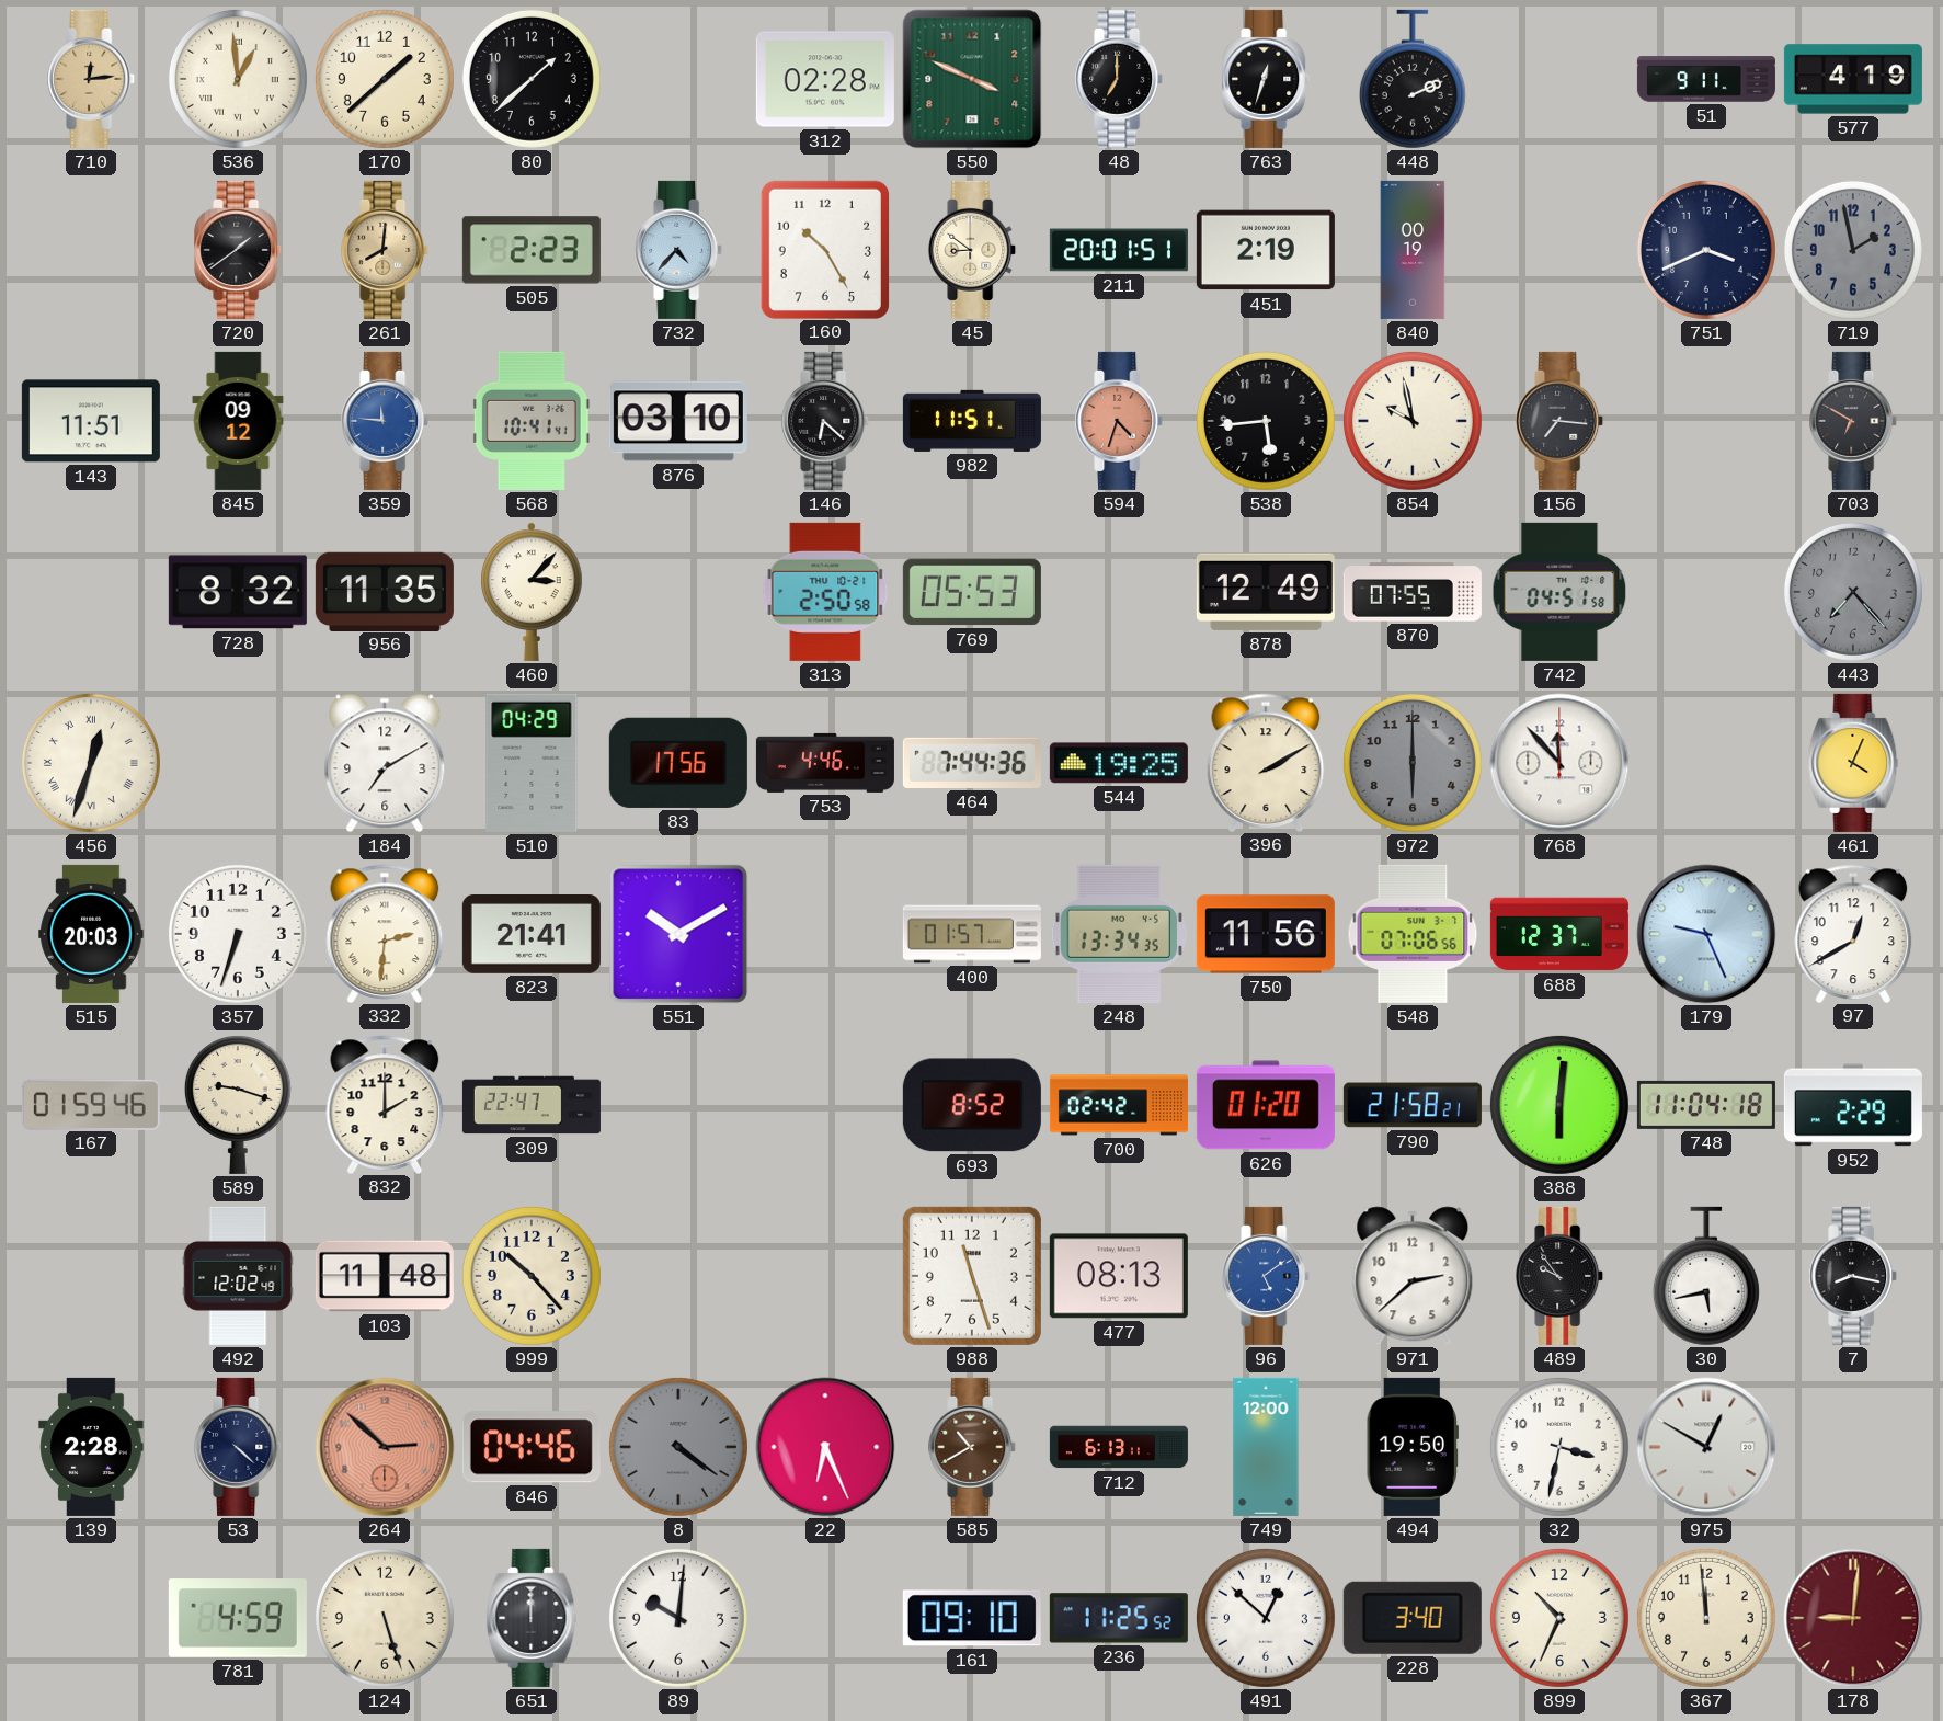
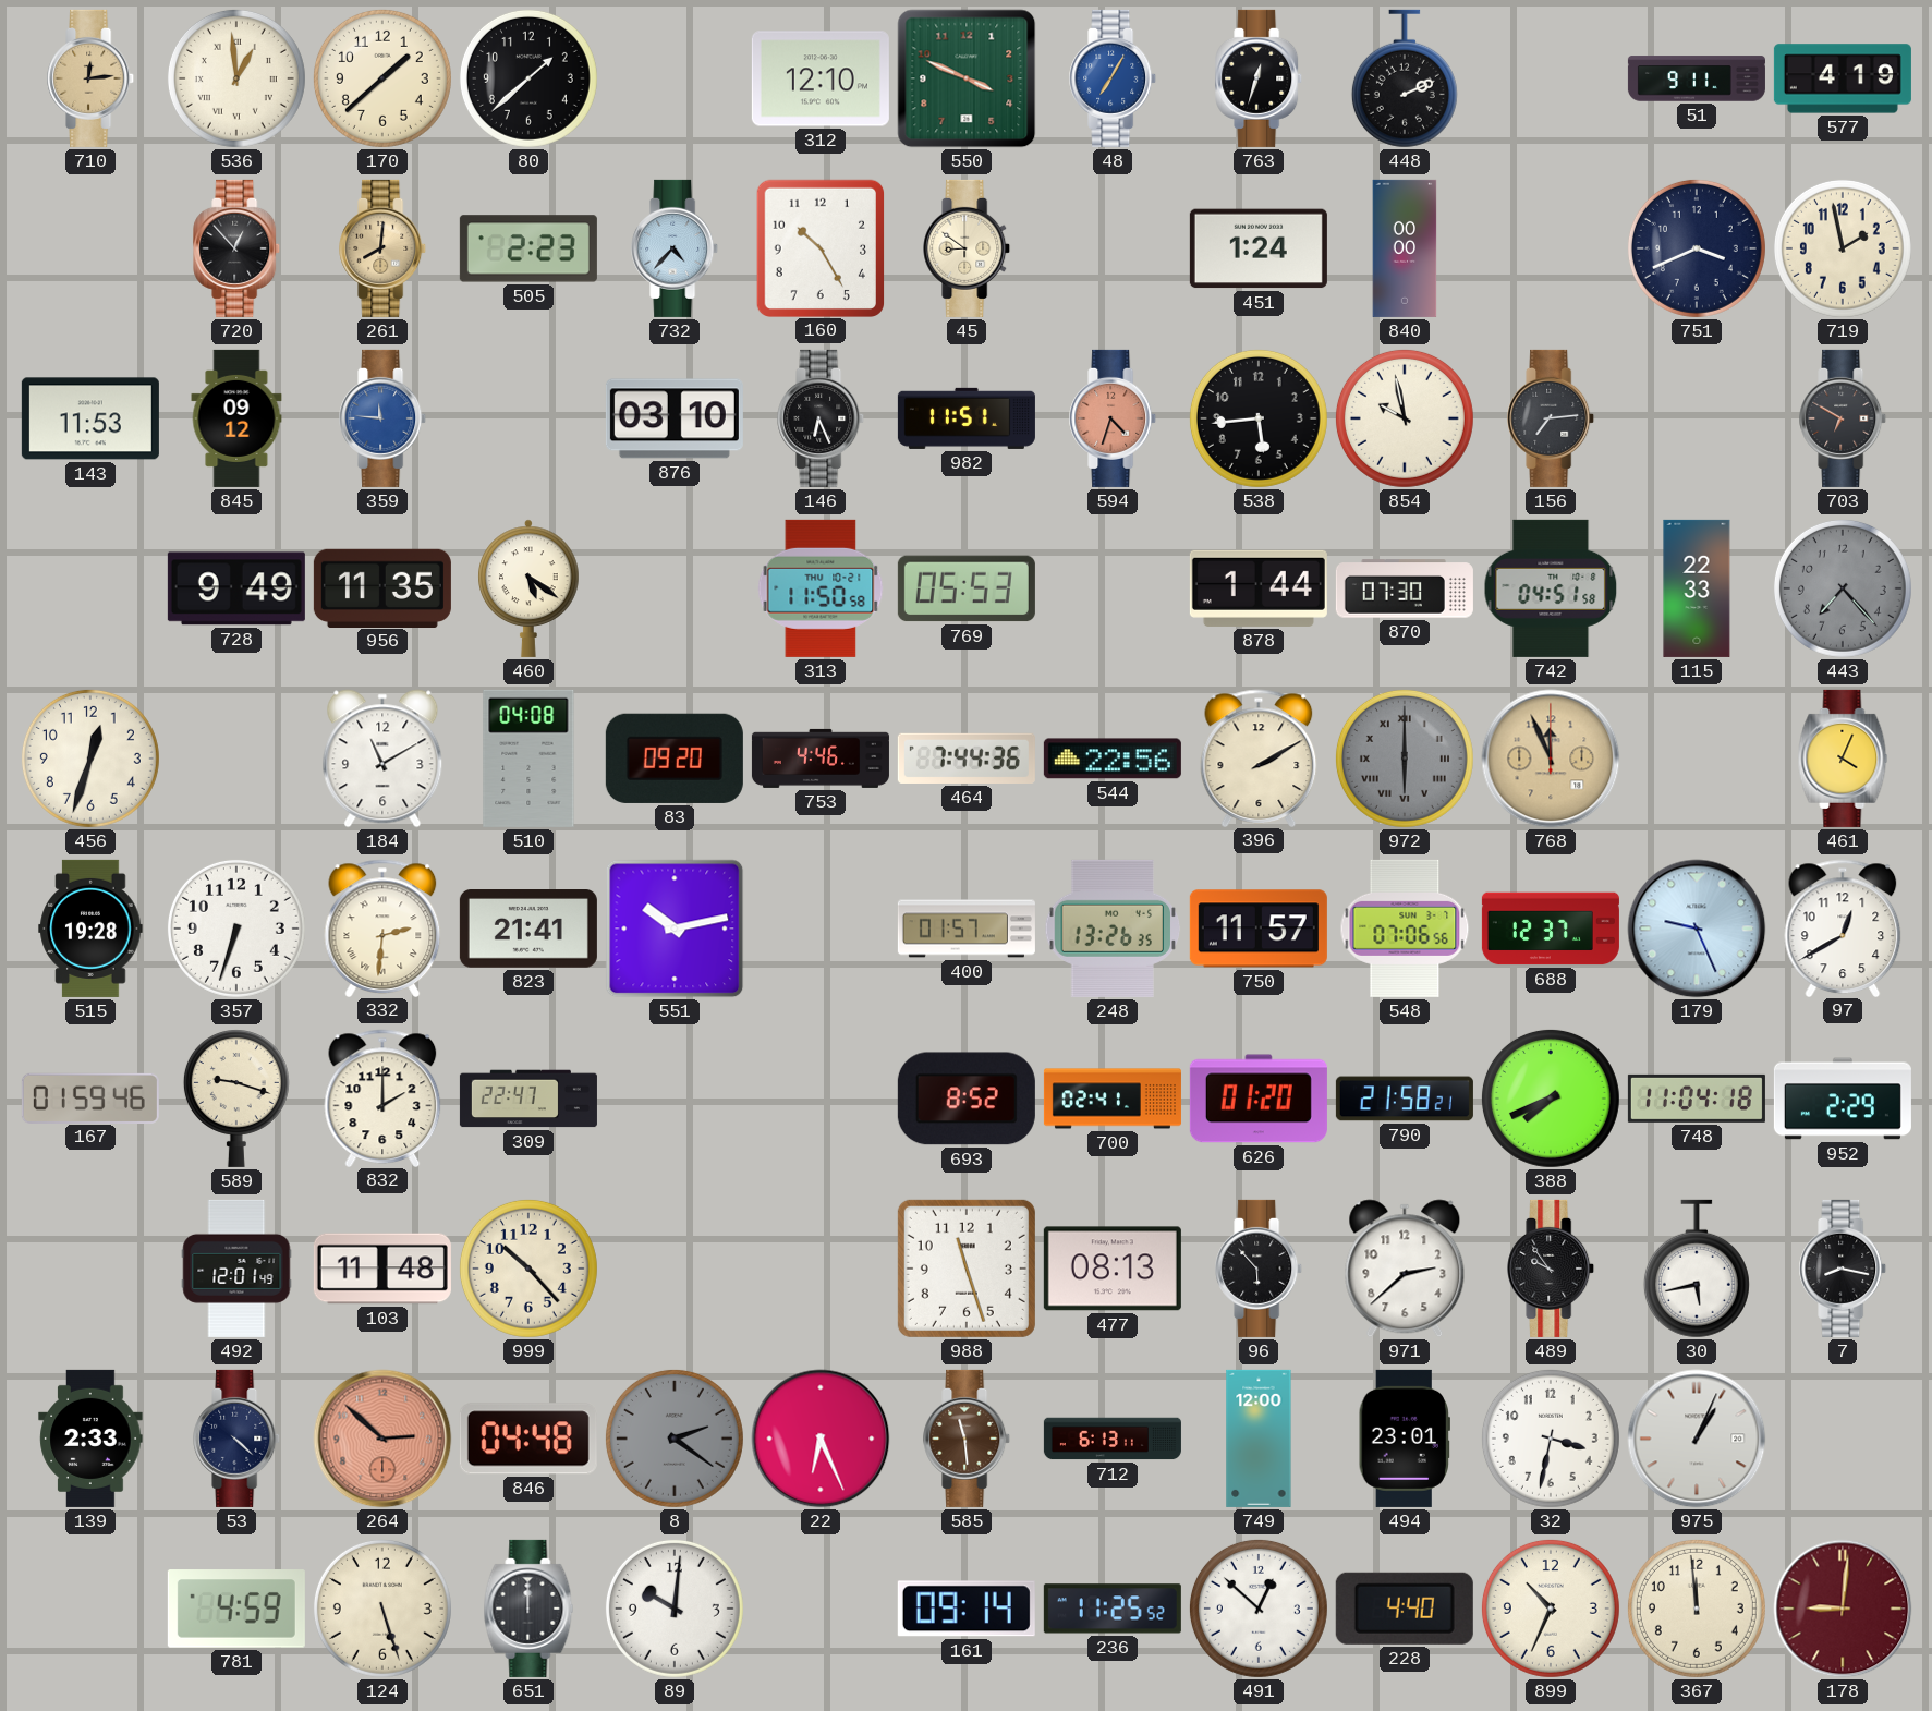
312: 02:28 -> 12:10
48: 7:00 -> 7:05
48 dial: black -> blue
720: 1:39 -> 12:53
211: 20:01 -> none
451: 2:19 -> 1:24
840: 00:19 -> 00:00
719 dial: grey -> cream
143: 11:51 -> 11:53
568: 10:41 -> none
146: 6:22 -> 6:26
156: 7:16 -> 7:14
728: 8:32 -> 9:49
460: 3:07 -> 5:21
313: 2:50 -> 11:50
878: 12:49 -> 1:44
870: 07:55 -> 07:30
115: none -> 22:33
456 numerals: Roman -> Arabic
184: 7:10 -> 11:10
510: 04:29 -> 04:08
83: 17:56 -> 09:20
544: 19:25 -> 22:56
972 numerals: Arabic -> Roman
768: 11:53 -> 11:56
768 dial: white -> champagne
515: 20:03 -> 19:28
551: 10:10 -> 10:13
248: 13:34 -> 13:26
750: 11:56 -> 11:57
700: 02:42 -> 02:41
388: 6:01 -> 7:41
492: 12:02 -> 12:01
96: 5:09 -> 5:53
96 dial: blue -> black
139: 2:28 -> 2:33
846: 04:46 -> 04:48
8: 4:21 -> 2:21
585: 10:40 -> 11:29
494: 19:50 -> 23:01
975: 12:50 -> 1:04
161: 09:10 -> 09:14
228: 3:40 -> 4:40
